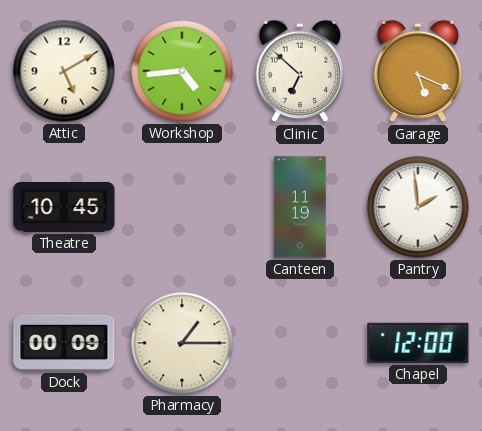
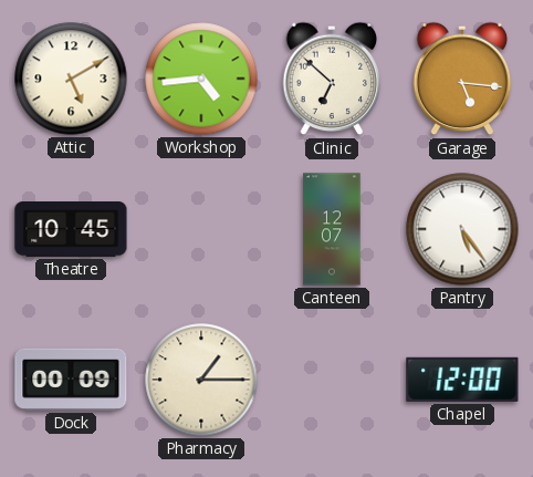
Garage: 5:19 -> 5:16
Canteen: 11:19 -> 12:07
Pantry: 1:59 -> 5:24
